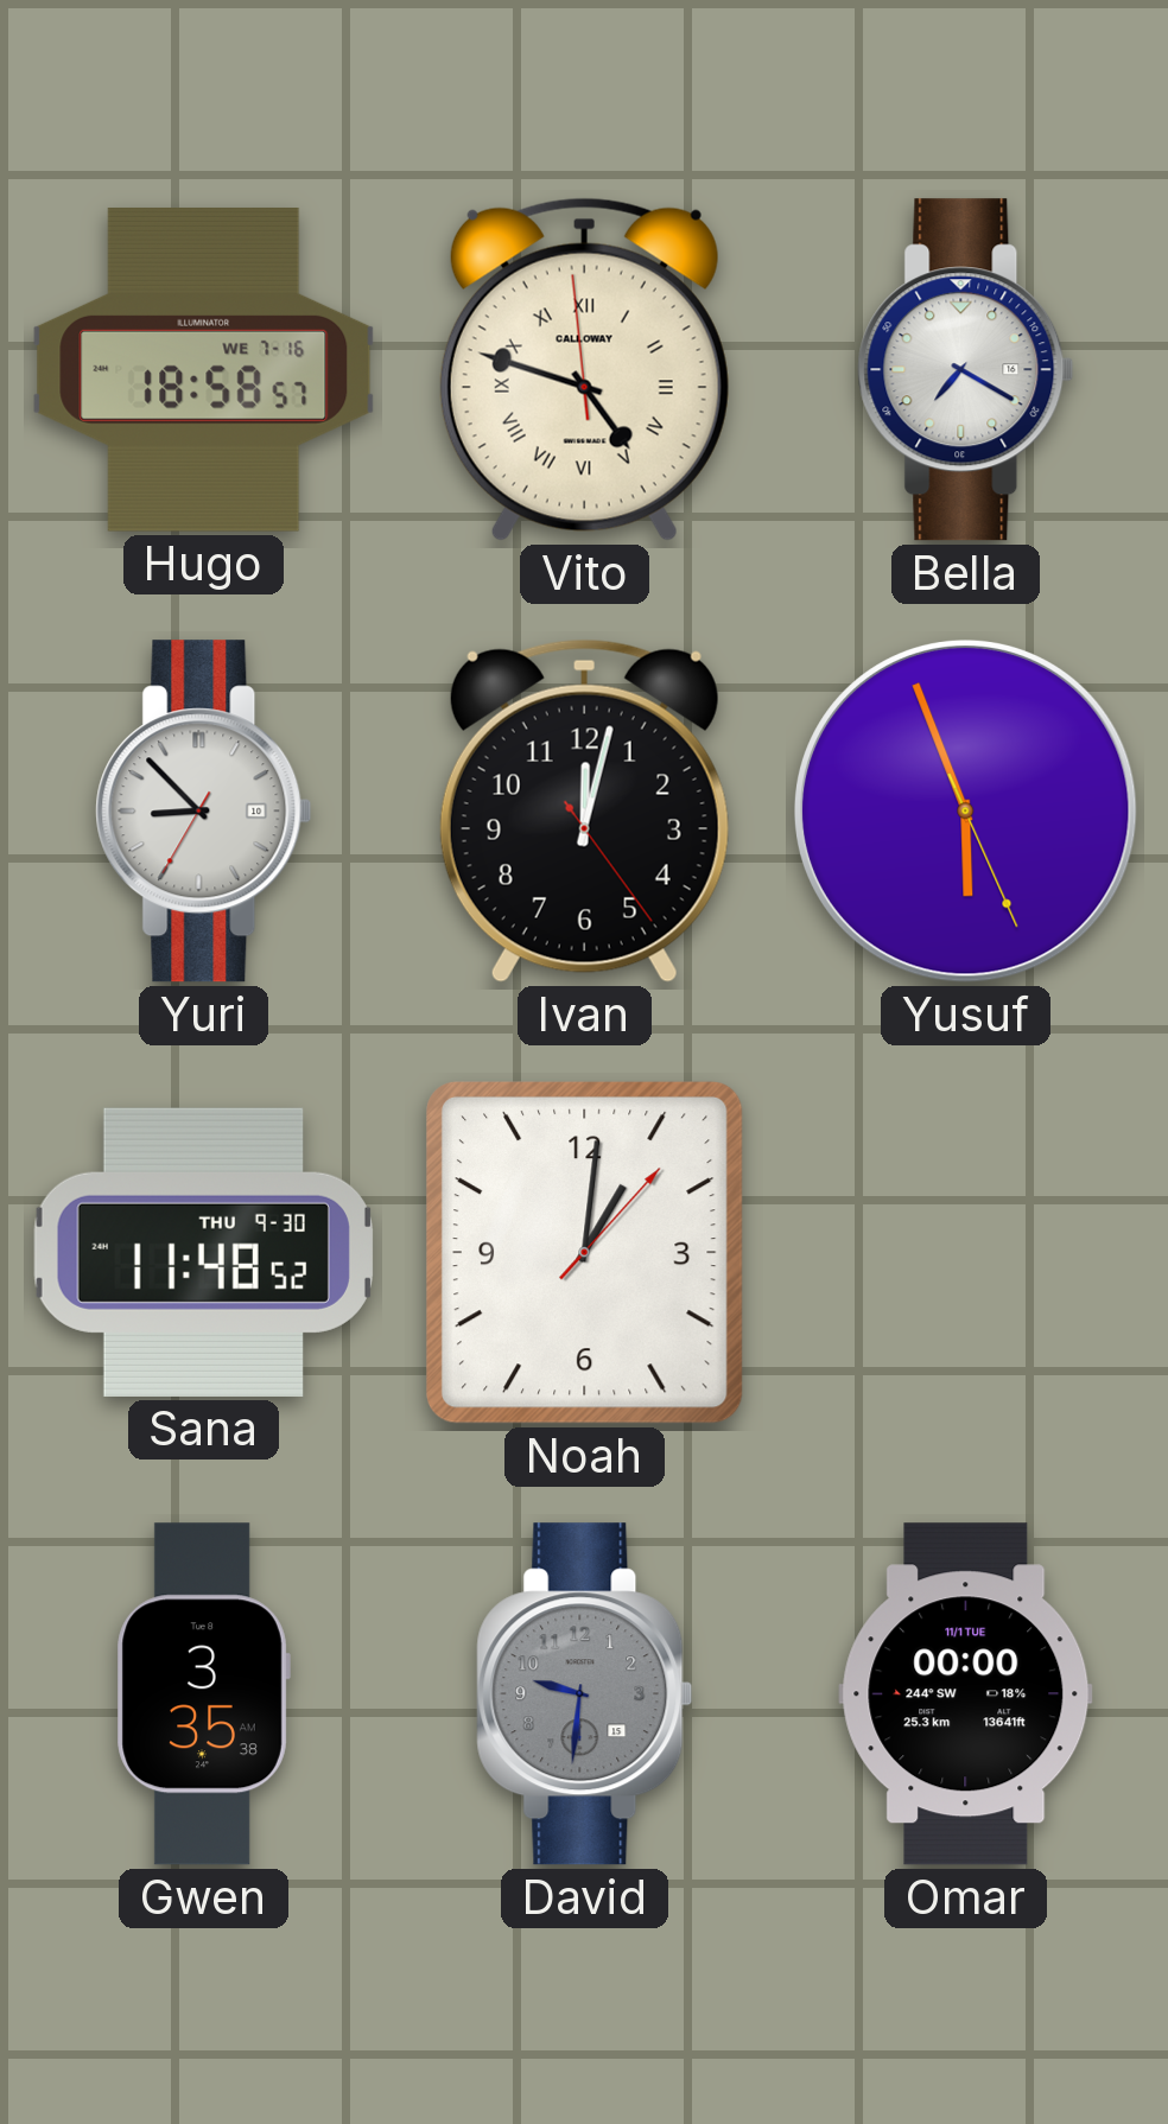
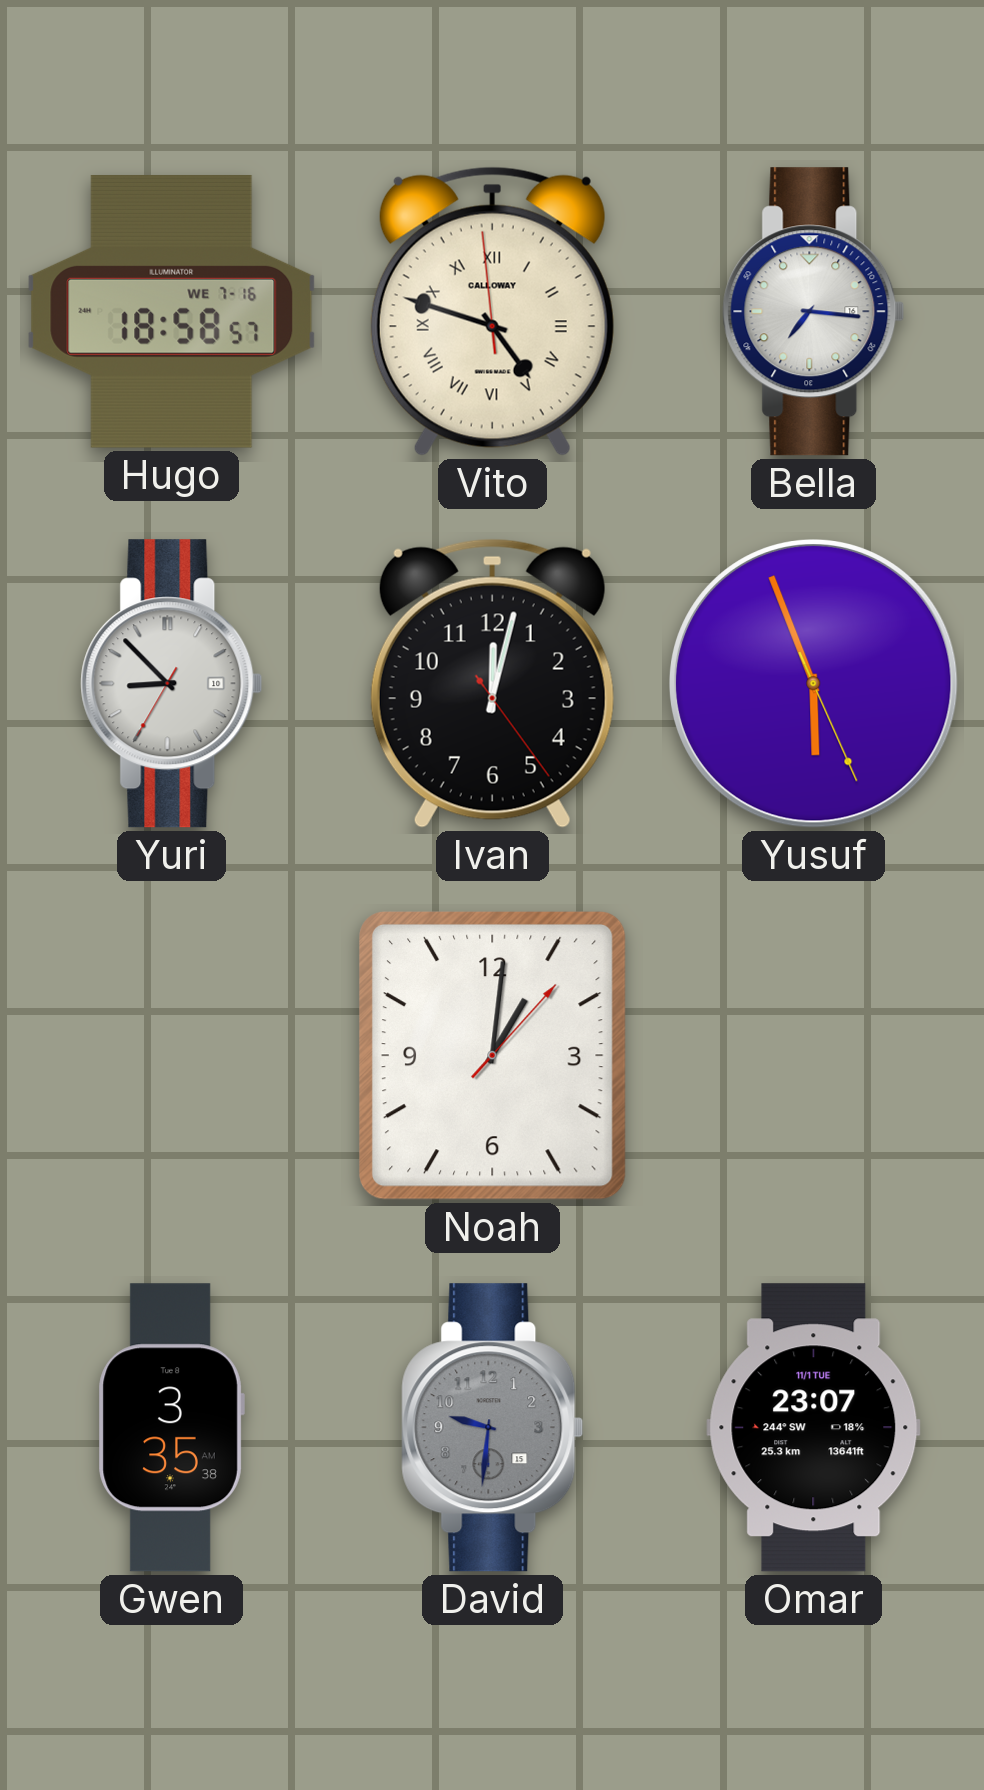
Bella: 7:20 -> 7:16
Sana: 11:48 -> none
Omar: 00:00 -> 23:07
